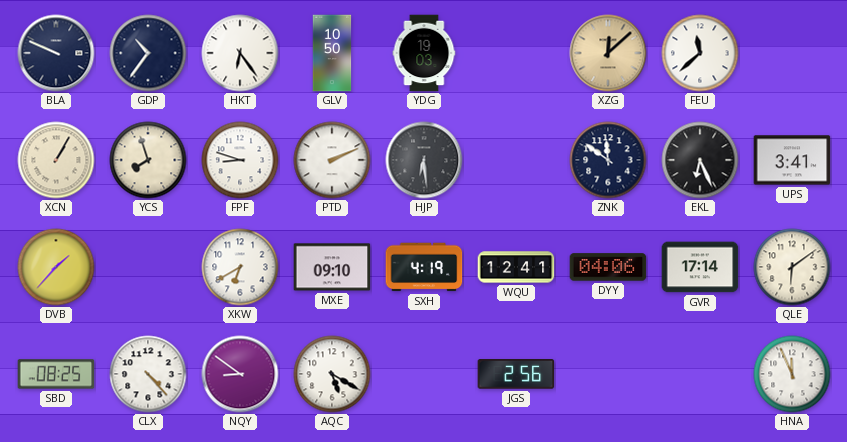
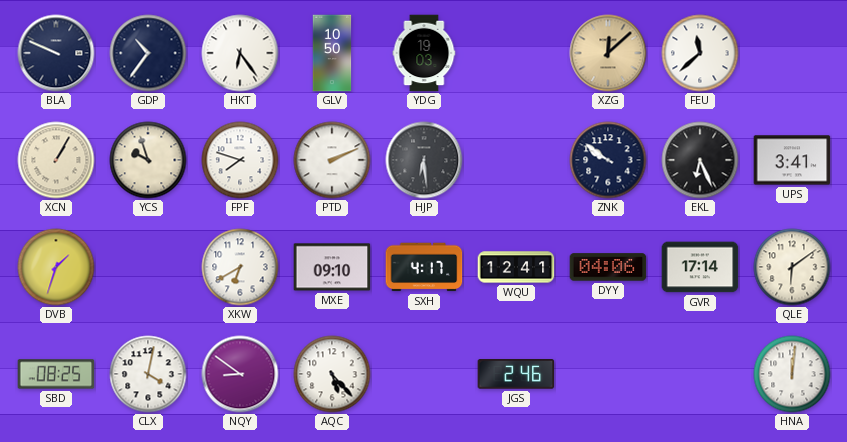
YCS: 7:57 -> 9:57
FPF: 8:48 -> 7:48
ZNK: 11:51 -> 9:51
DVB: 1:37 -> 1:33
SXH: 4:19 -> 4:17
CLX: 4:23 -> 4:02
AQC: 5:20 -> 5:23
JGS: 2:56 -> 2:46
HNA: 11:56 -> 12:01
